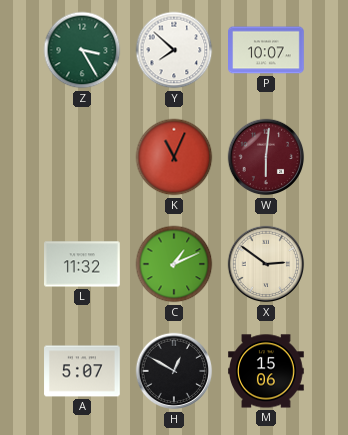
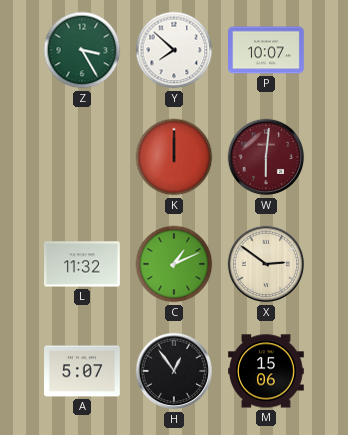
K: 11:04 -> 12:00
H: 12:50 -> 12:54
